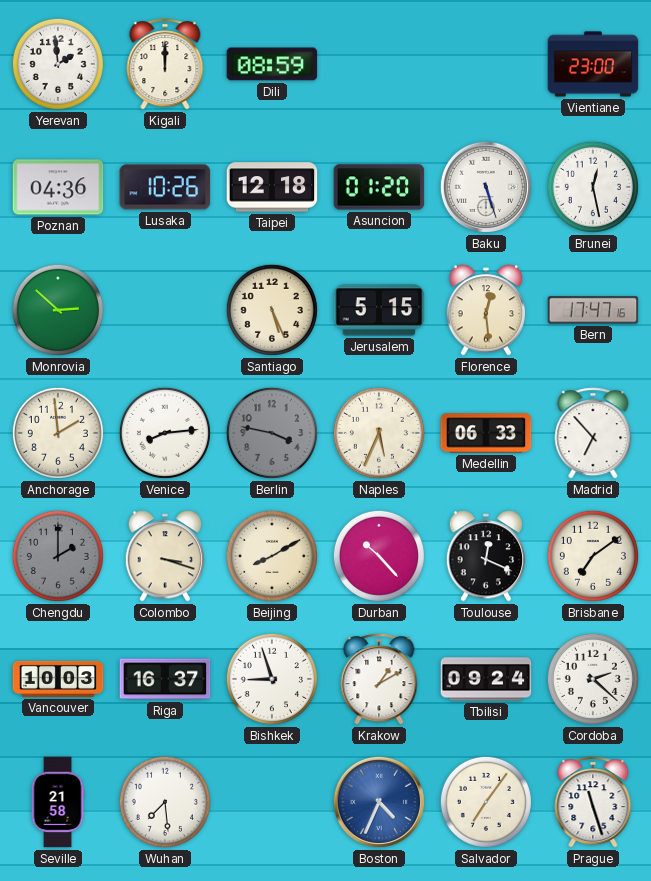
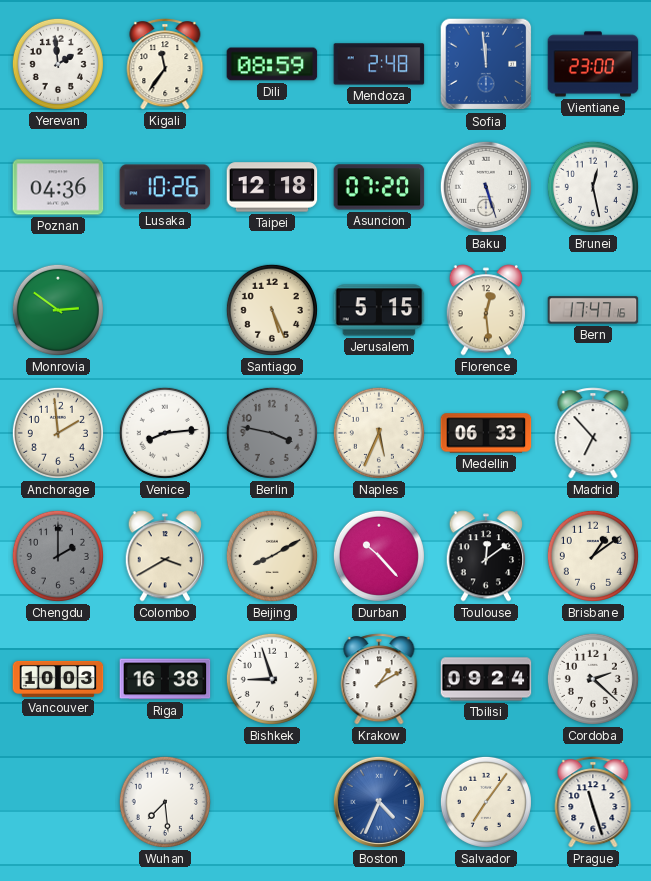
Kigali: 12:00 -> 11:36
Mendoza: none -> 2:48
Sofia: none -> 11:59
Asuncion: 01:20 -> 07:20
Monrovia: 2:52 -> 2:51
Colombo: 3:18 -> 3:40
Toulouse: 12:19 -> 12:09
Brisbane: 7:09 -> 1:09
Riga: 16:37 -> 16:38
Seville: 21:58 -> none
